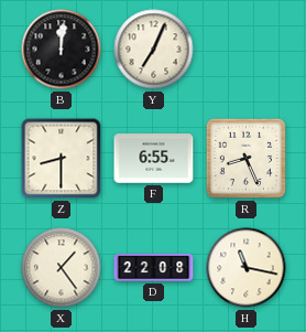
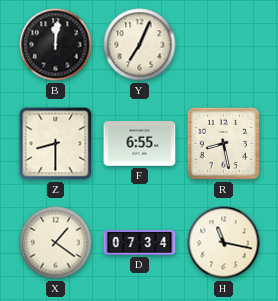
R: 8:26 -> 8:28
X: 1:24 -> 1:21
D: 22:08 -> 07:34
